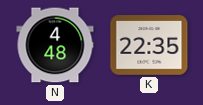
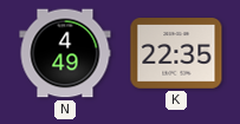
N: 4:48 -> 4:49
